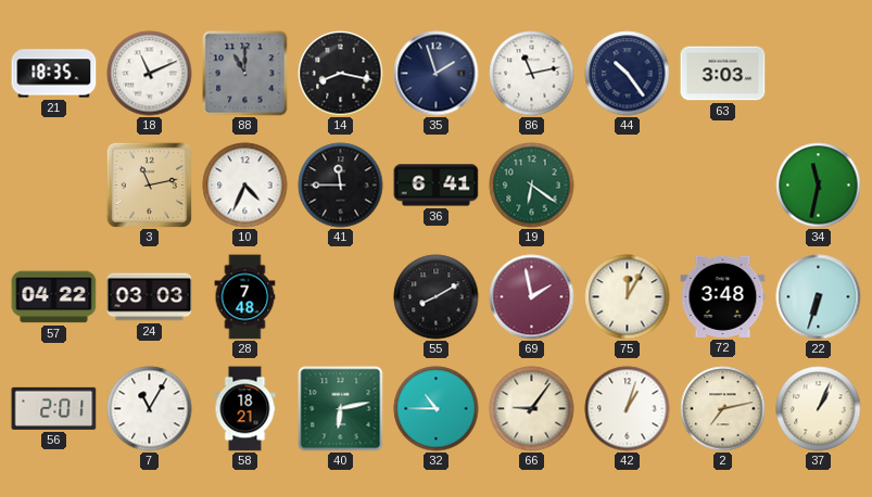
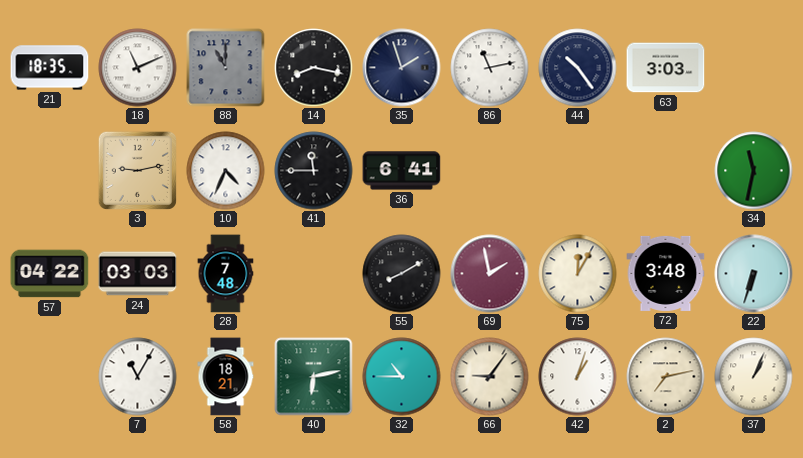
3: 11:13 -> 9:13
19: 6:21 -> none
56: 2:01 -> none
